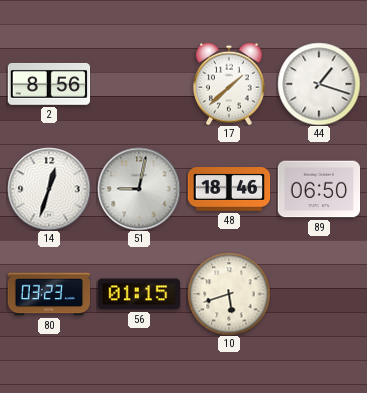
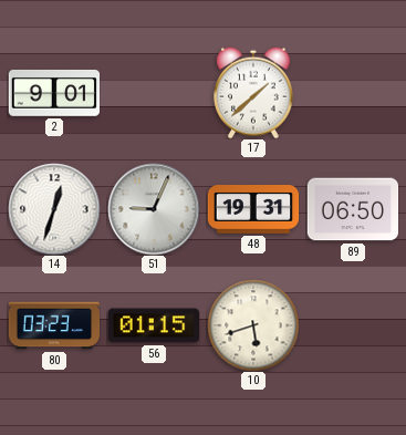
2: 8:56 -> 9:01
44: 1:18 -> none
51: 9:02 -> 9:04
48: 18:46 -> 19:31
